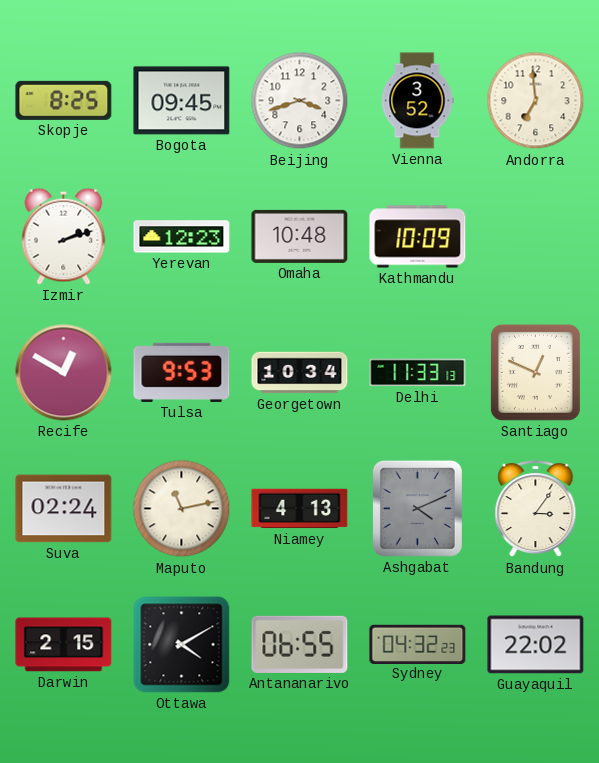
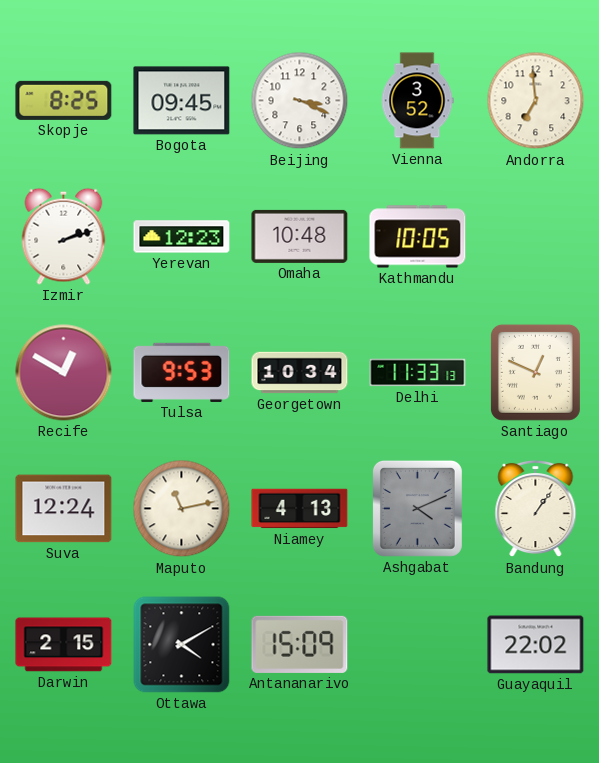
Beijing: 3:42 -> 3:19
Kathmandu: 10:09 -> 10:05
Suva: 02:24 -> 12:24
Bandung: 3:06 -> 1:06
Antananarivo: 06:55 -> 15:09
Sydney: 04:32 -> none
